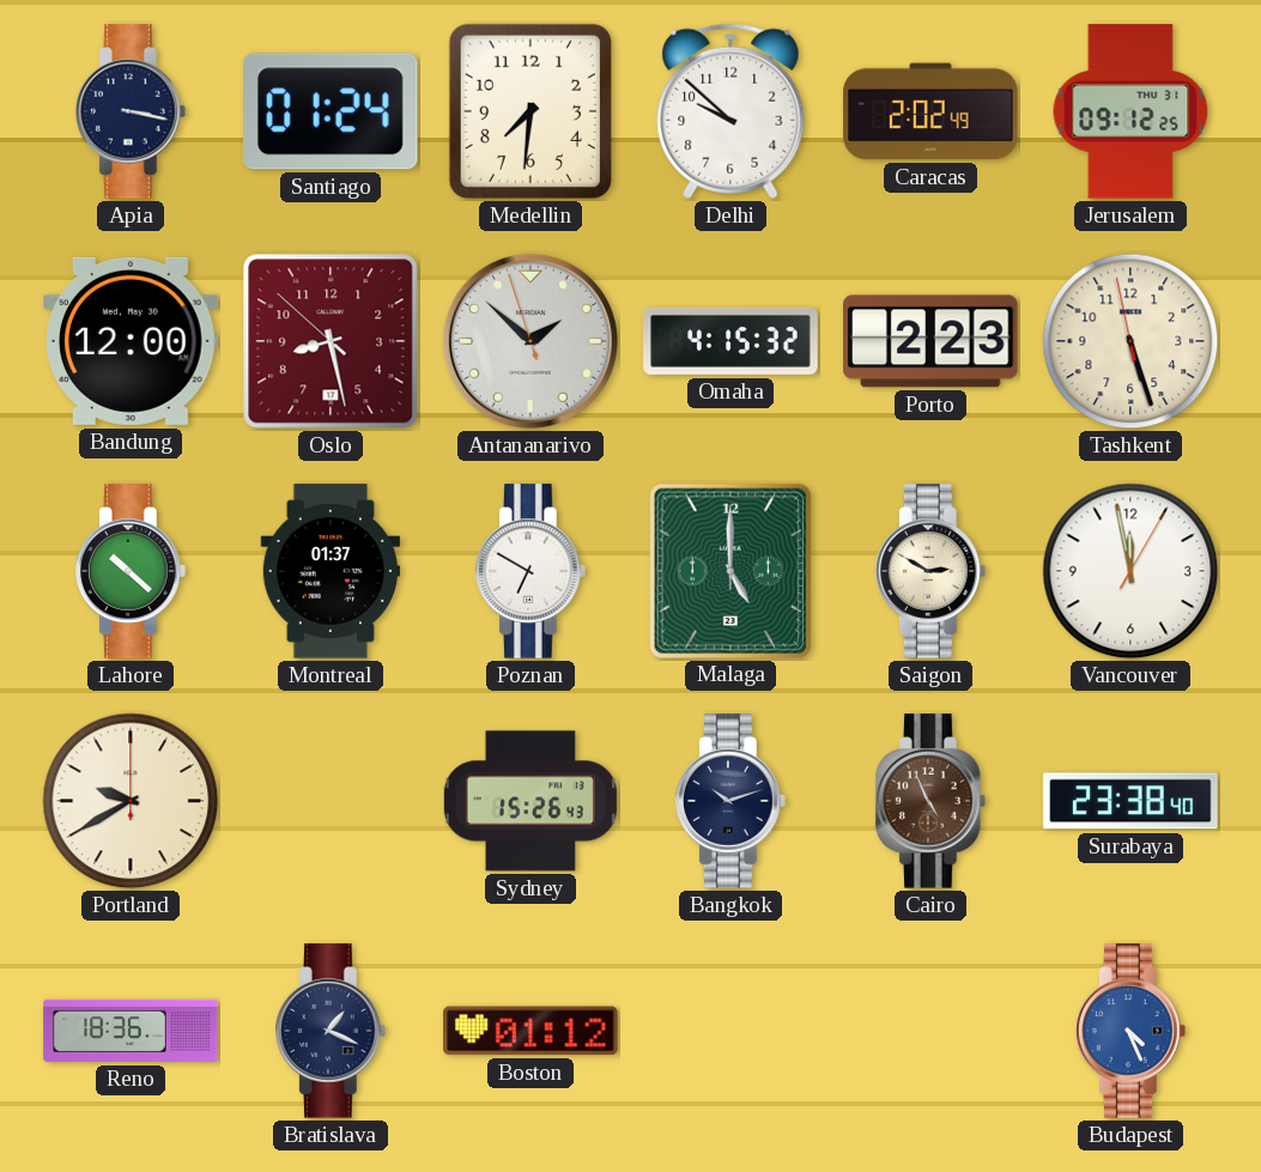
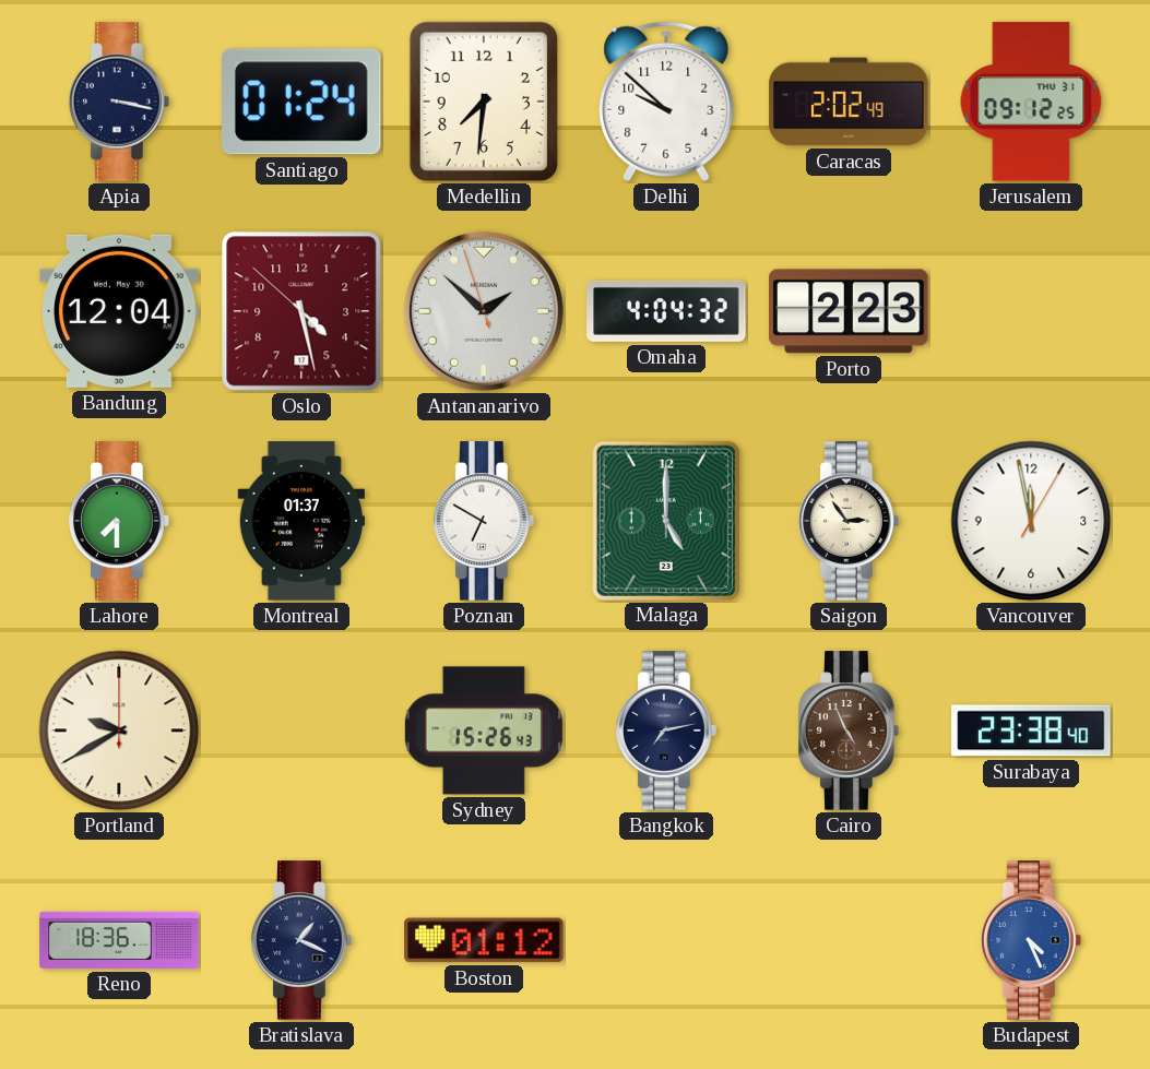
Bandung: 12:00 -> 12:04
Oslo: 8:27 -> 4:27
Omaha: 4:15 -> 4:04
Tashkent: 5:26 -> none
Lahore: 10:22 -> 7:30
Saigon: 2:50 -> 2:54
Bangkok: 10:12 -> 7:13
